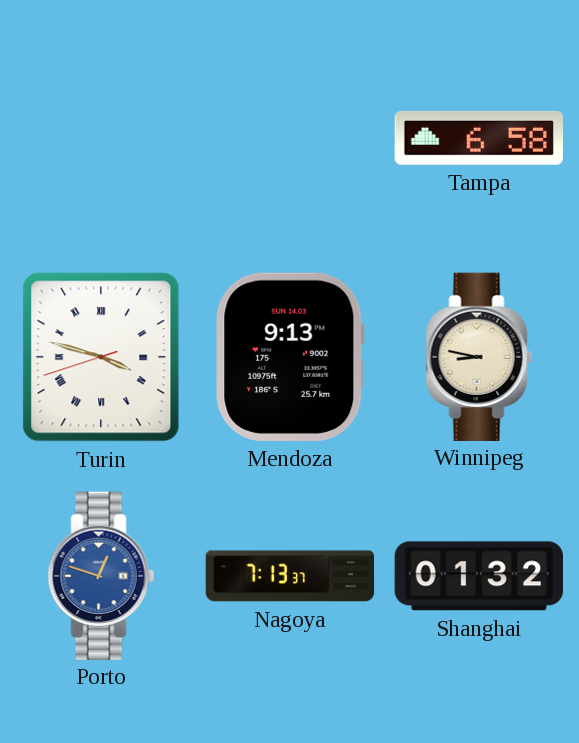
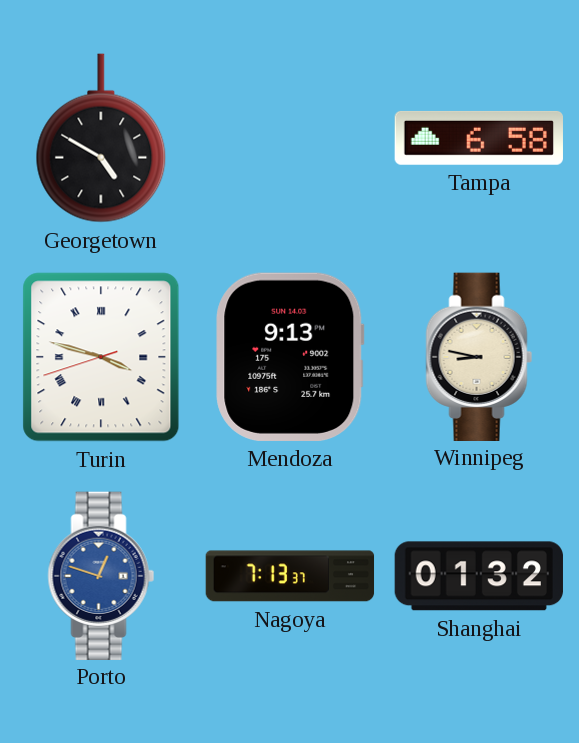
Georgetown: none -> 4:50
